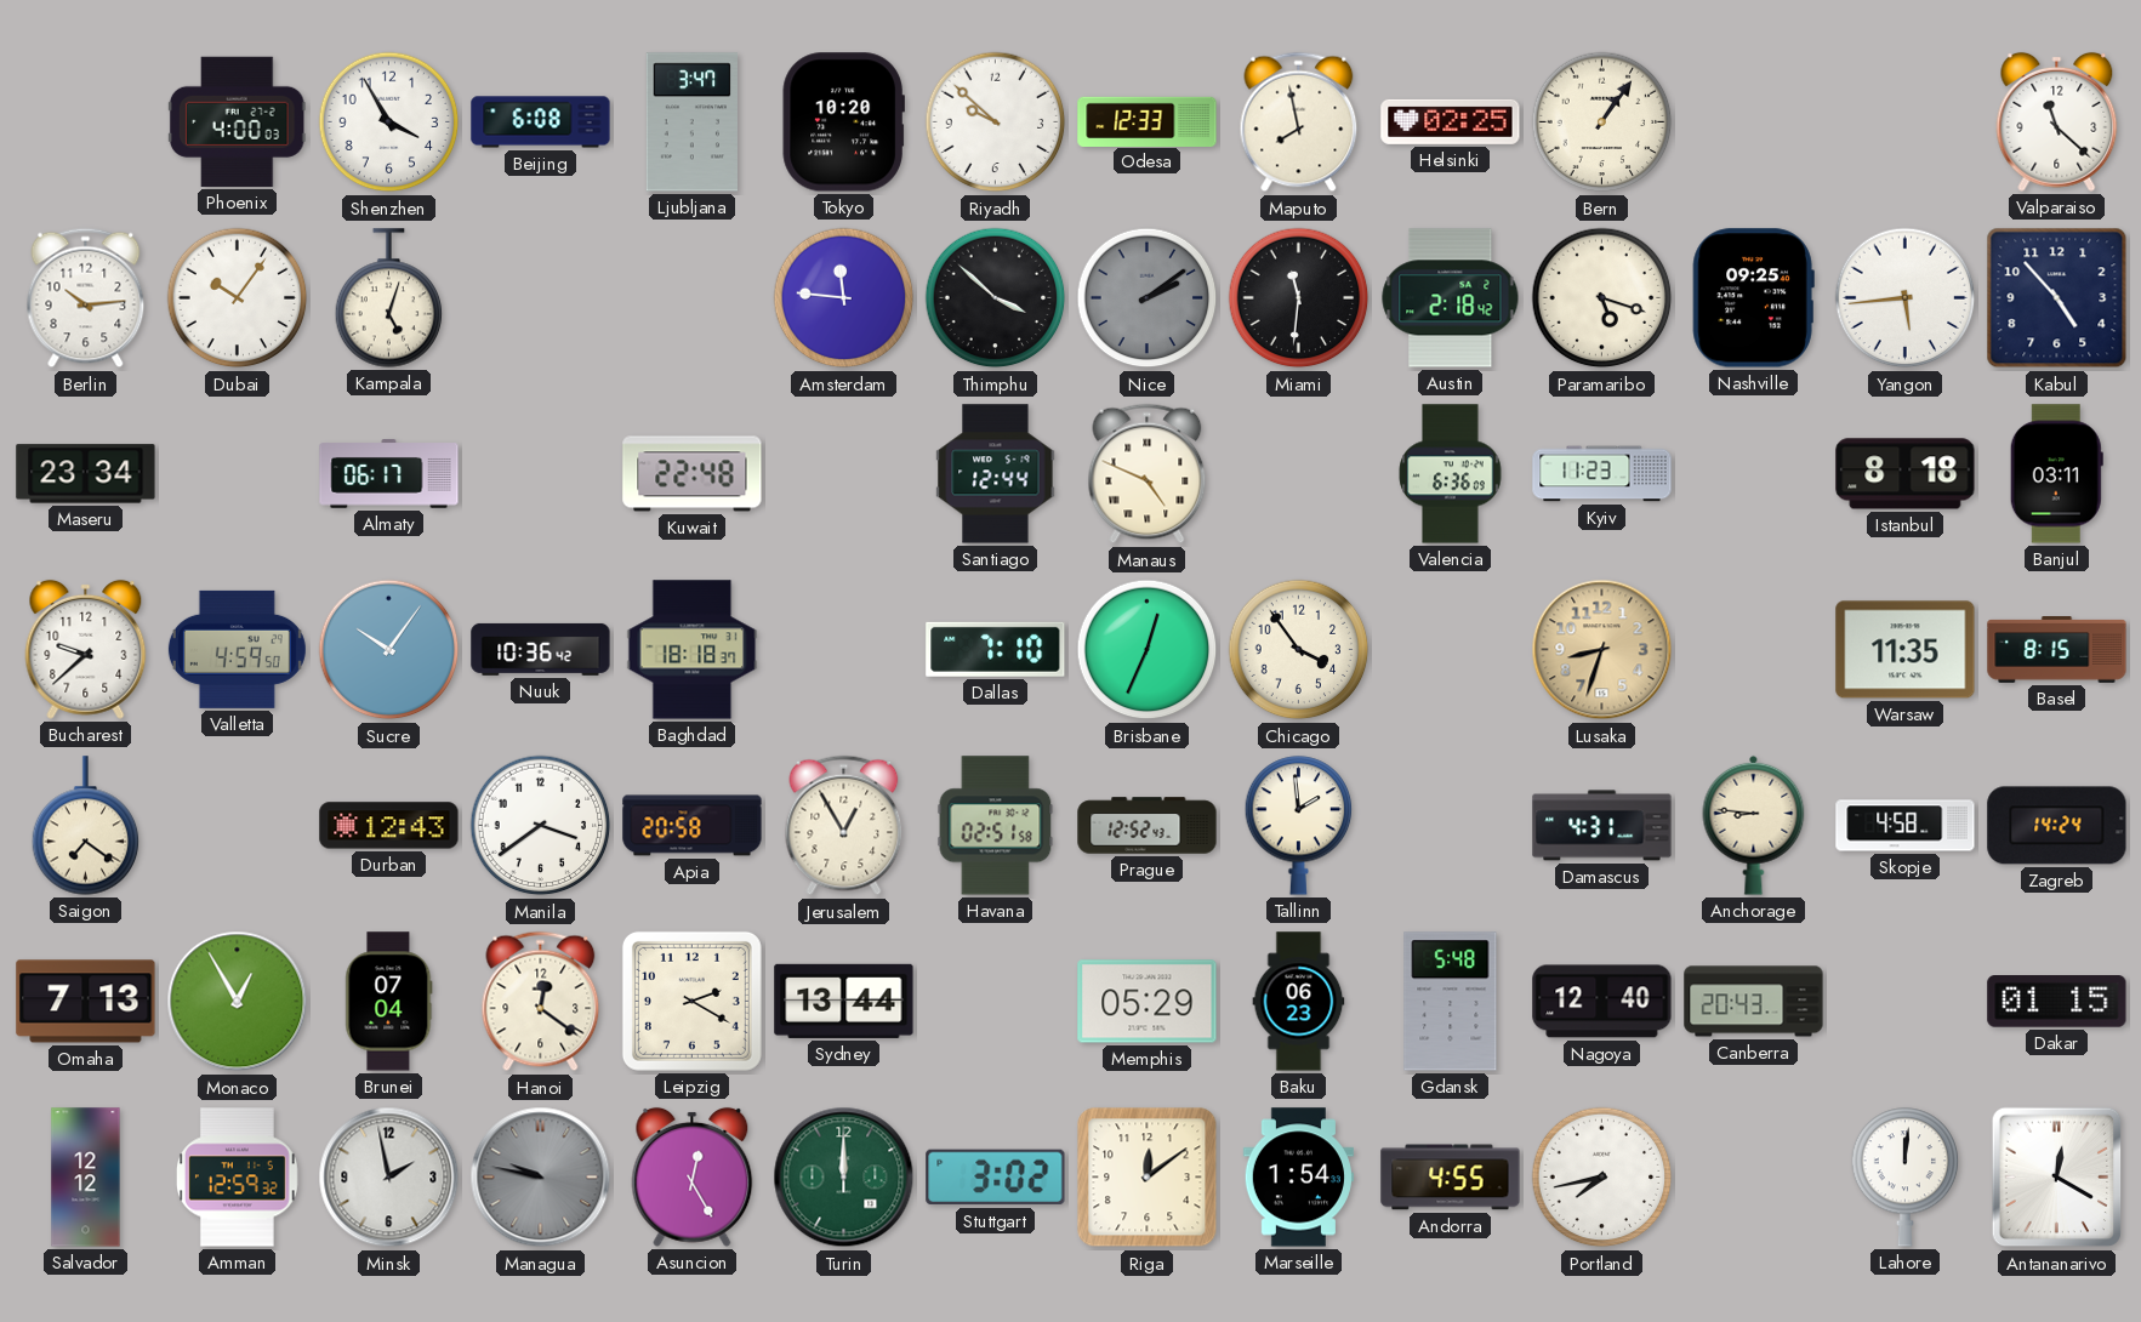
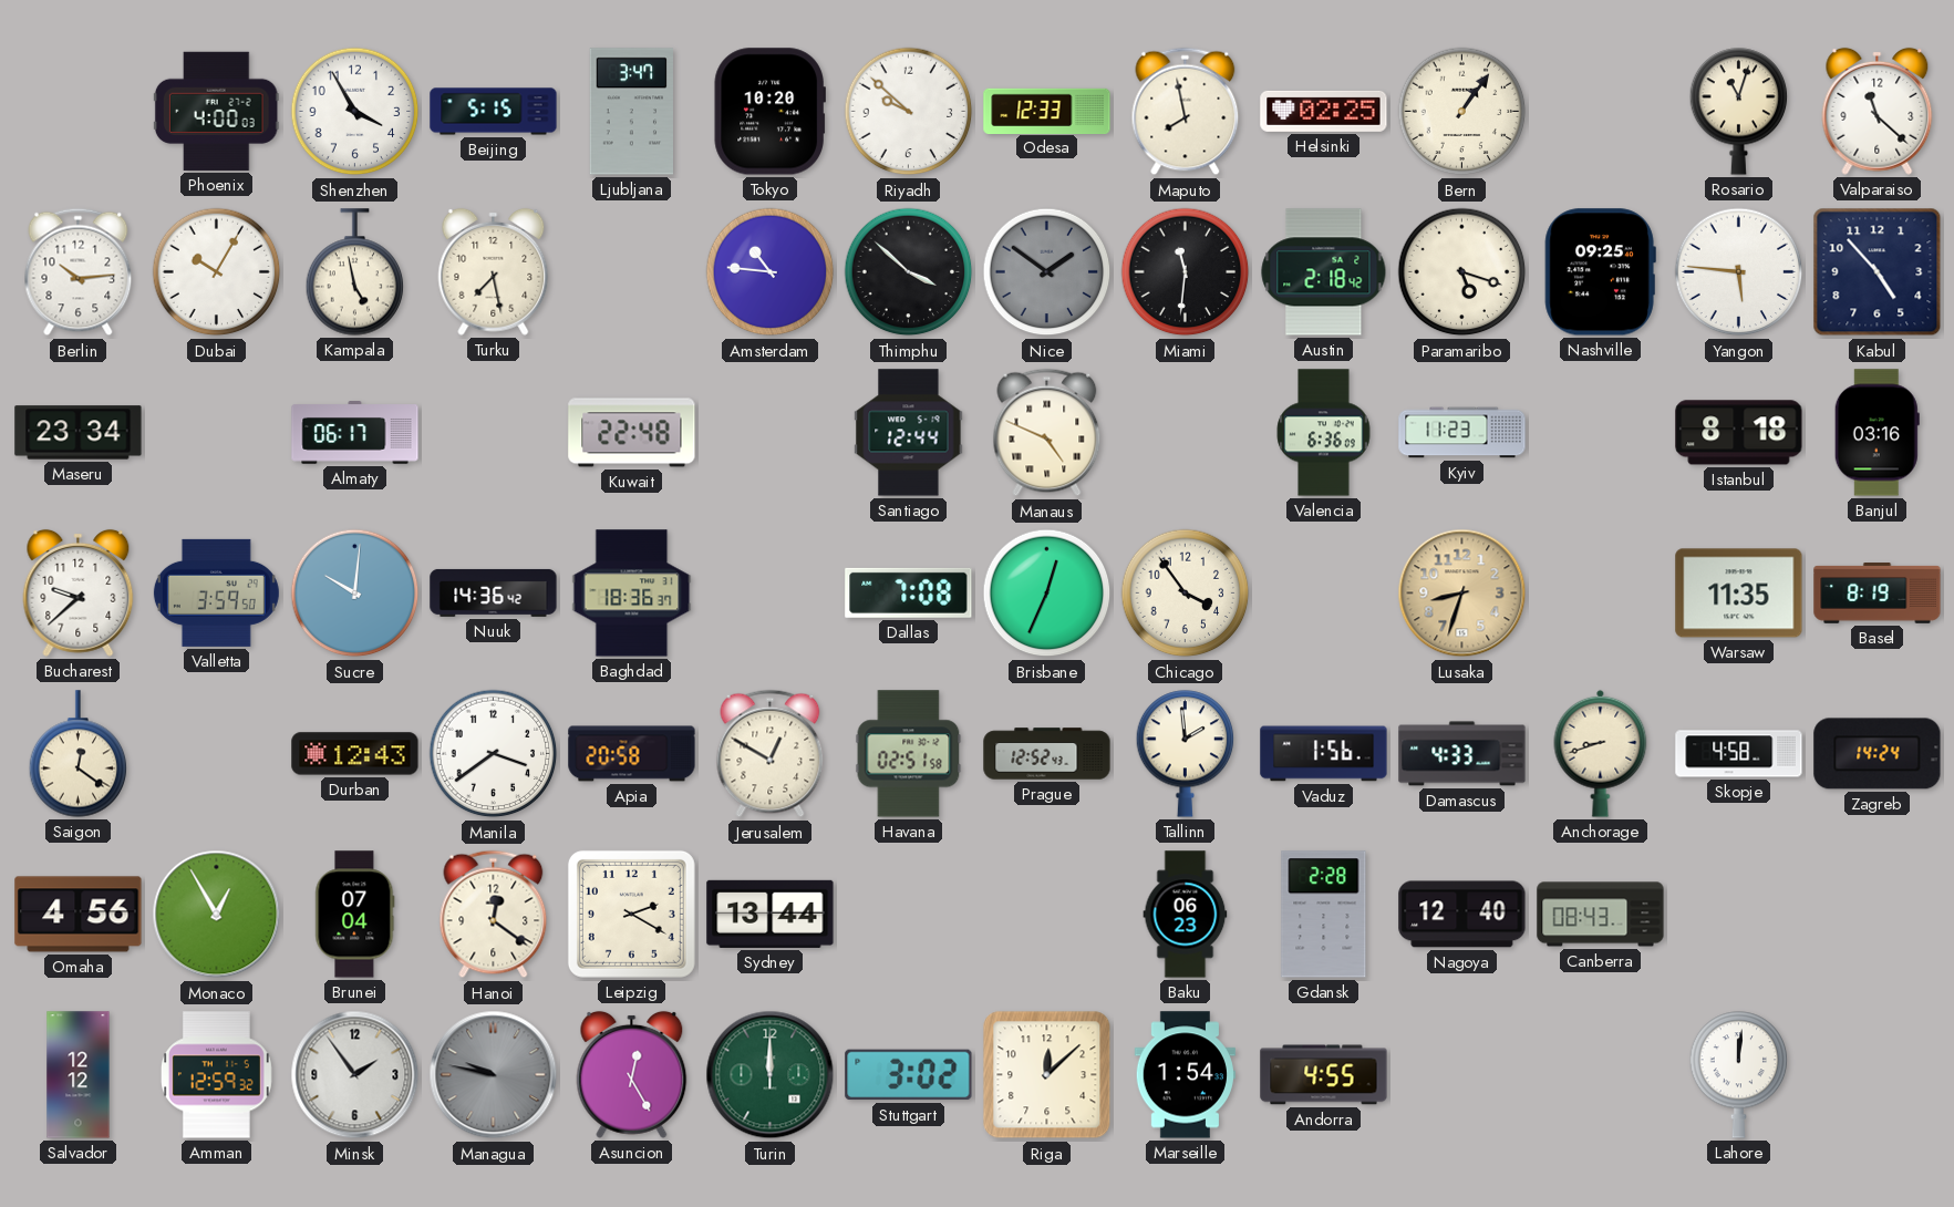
Beijing: 6:08 -> 5:15
Rosario: none -> 11:03
Dubai: 10:06 -> 10:05
Kampala: 5:03 -> 4:58
Turku: none -> 7:28
Amsterdam: 11:46 -> 10:46
Nice: 2:09 -> 1:51
Yangon: 5:44 -> 5:46
Banjul: 03:11 -> 03:16
Valletta: 4:59 -> 3:59
Sucre: 10:06 -> 10:01
Nuuk: 10:36 -> 14:36
Baghdad: 18:18 -> 18:36
Dallas: 7:10 -> 7:08
Basel: 8:15 -> 8:19
Saigon: 7:21 -> 12:21
Jerusalem: 12:55 -> 12:50
Vaduz: none -> 1:56
Damascus: 4:31 -> 4:33
Anchorage: 8:46 -> 8:42
Omaha: 7:13 -> 4:56
Memphis: 05:29 -> none
Gdansk: 5:48 -> 2:28
Canberra: 20:43 -> 08:43
Dakar: 01:15 -> none
Minsk: 1:58 -> 1:54
Riga: 12:09 -> 12:08
Portland: 7:43 -> none
Antananarivo: 12:20 -> none
